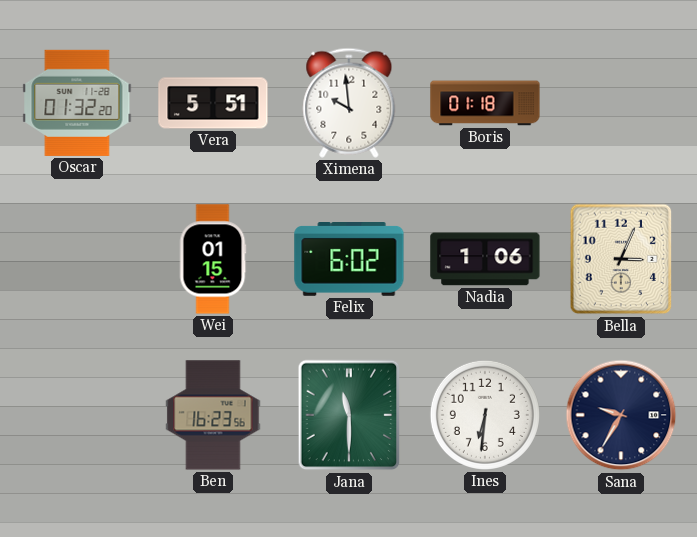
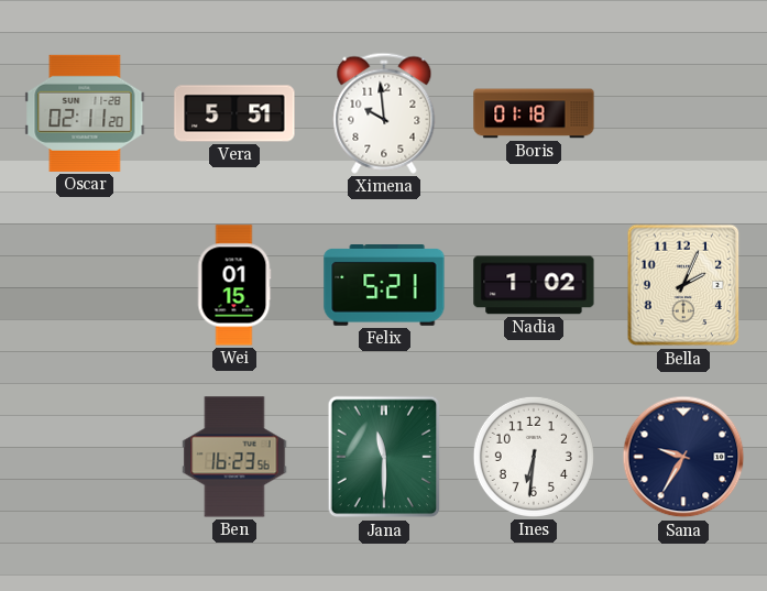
Oscar: 01:32 -> 02:11
Felix: 6:02 -> 5:21
Nadia: 1:06 -> 1:02
Bella: 3:04 -> 2:04
